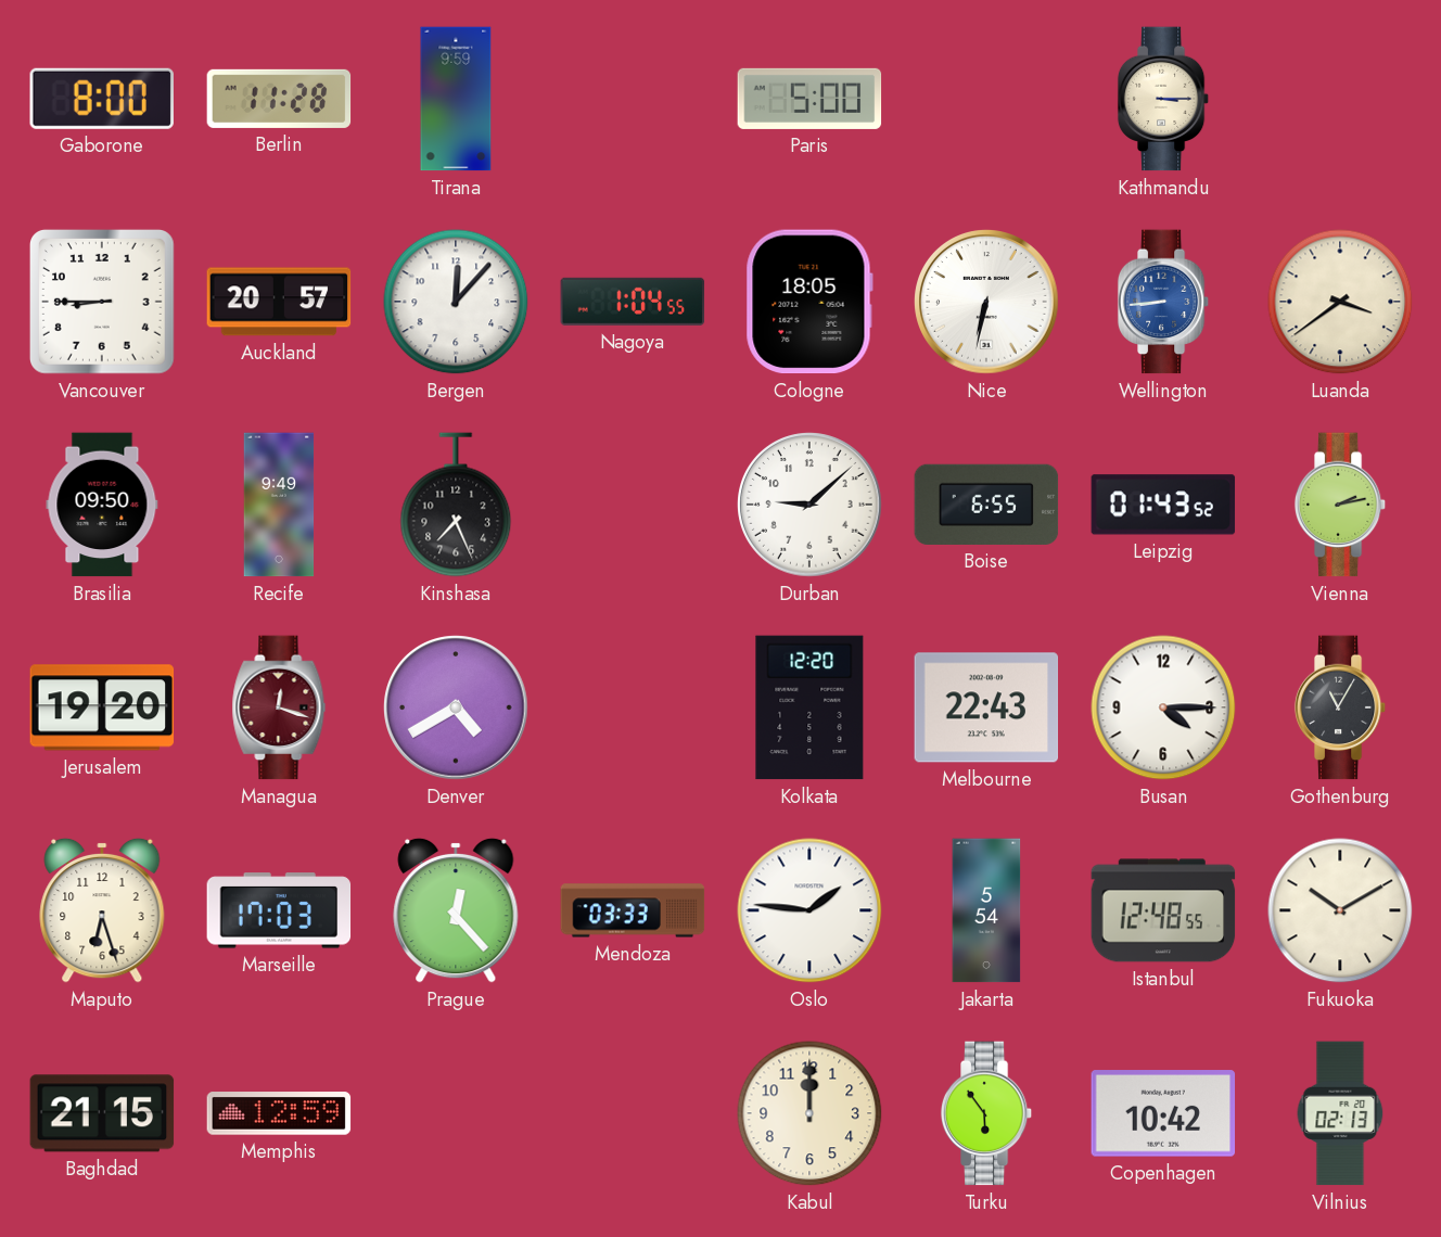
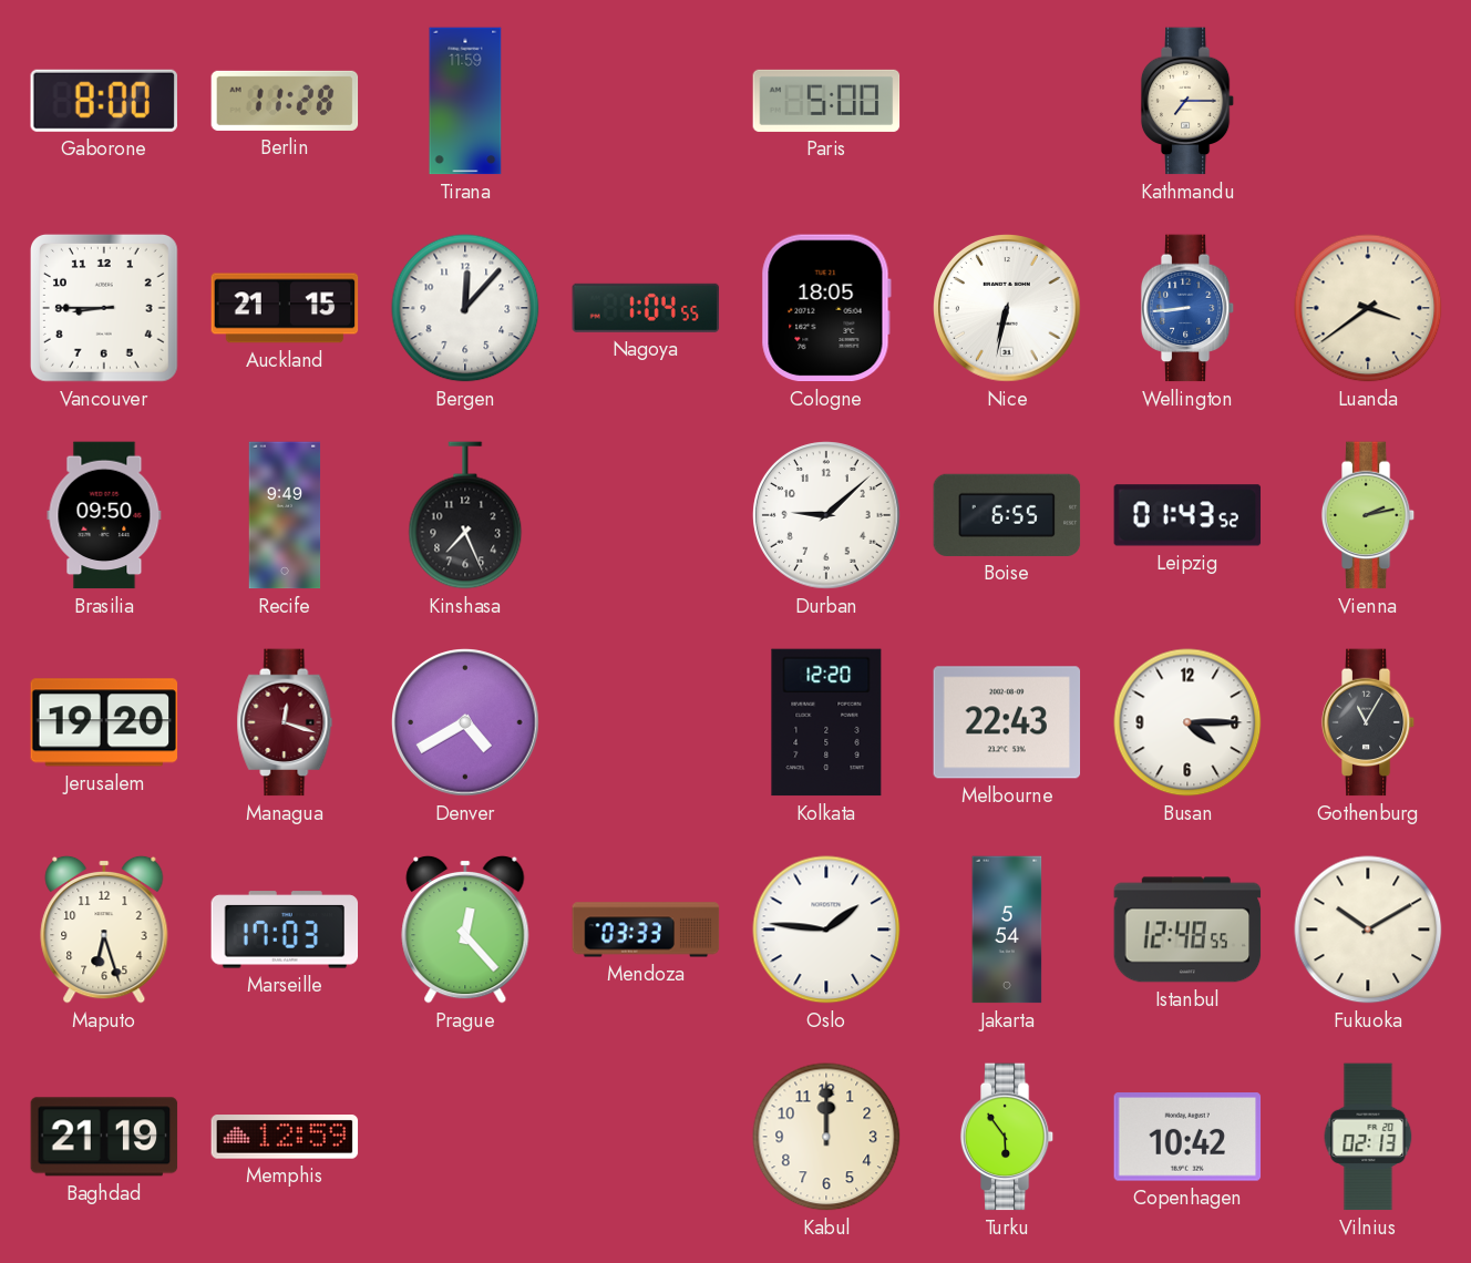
Tirana: 9:59 -> 11:59
Kathmandu: 3:15 -> 7:15
Auckland: 20:57 -> 21:15
Baghdad: 21:15 -> 21:19
